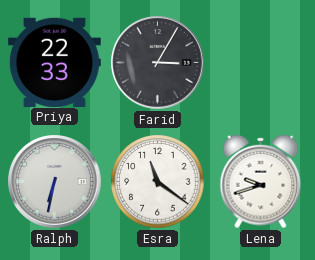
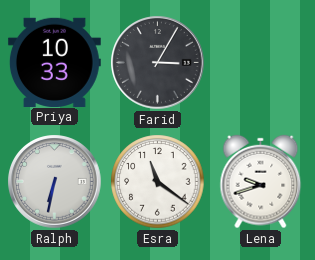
Priya: 22:33 -> 10:33
